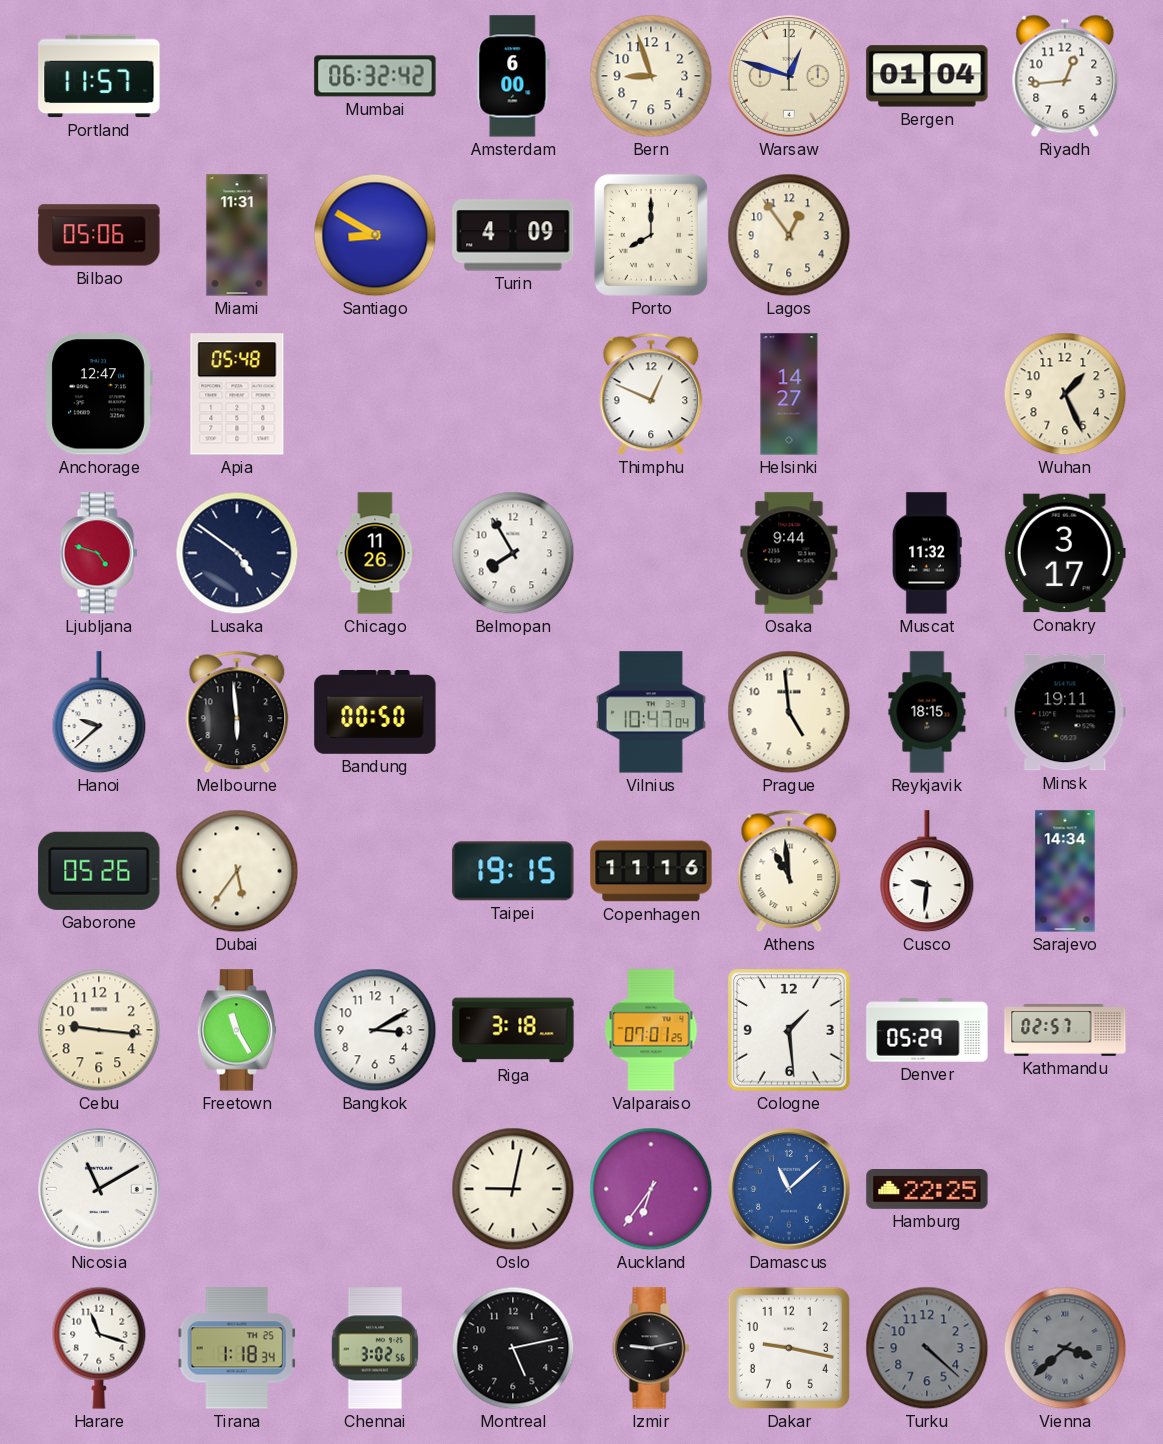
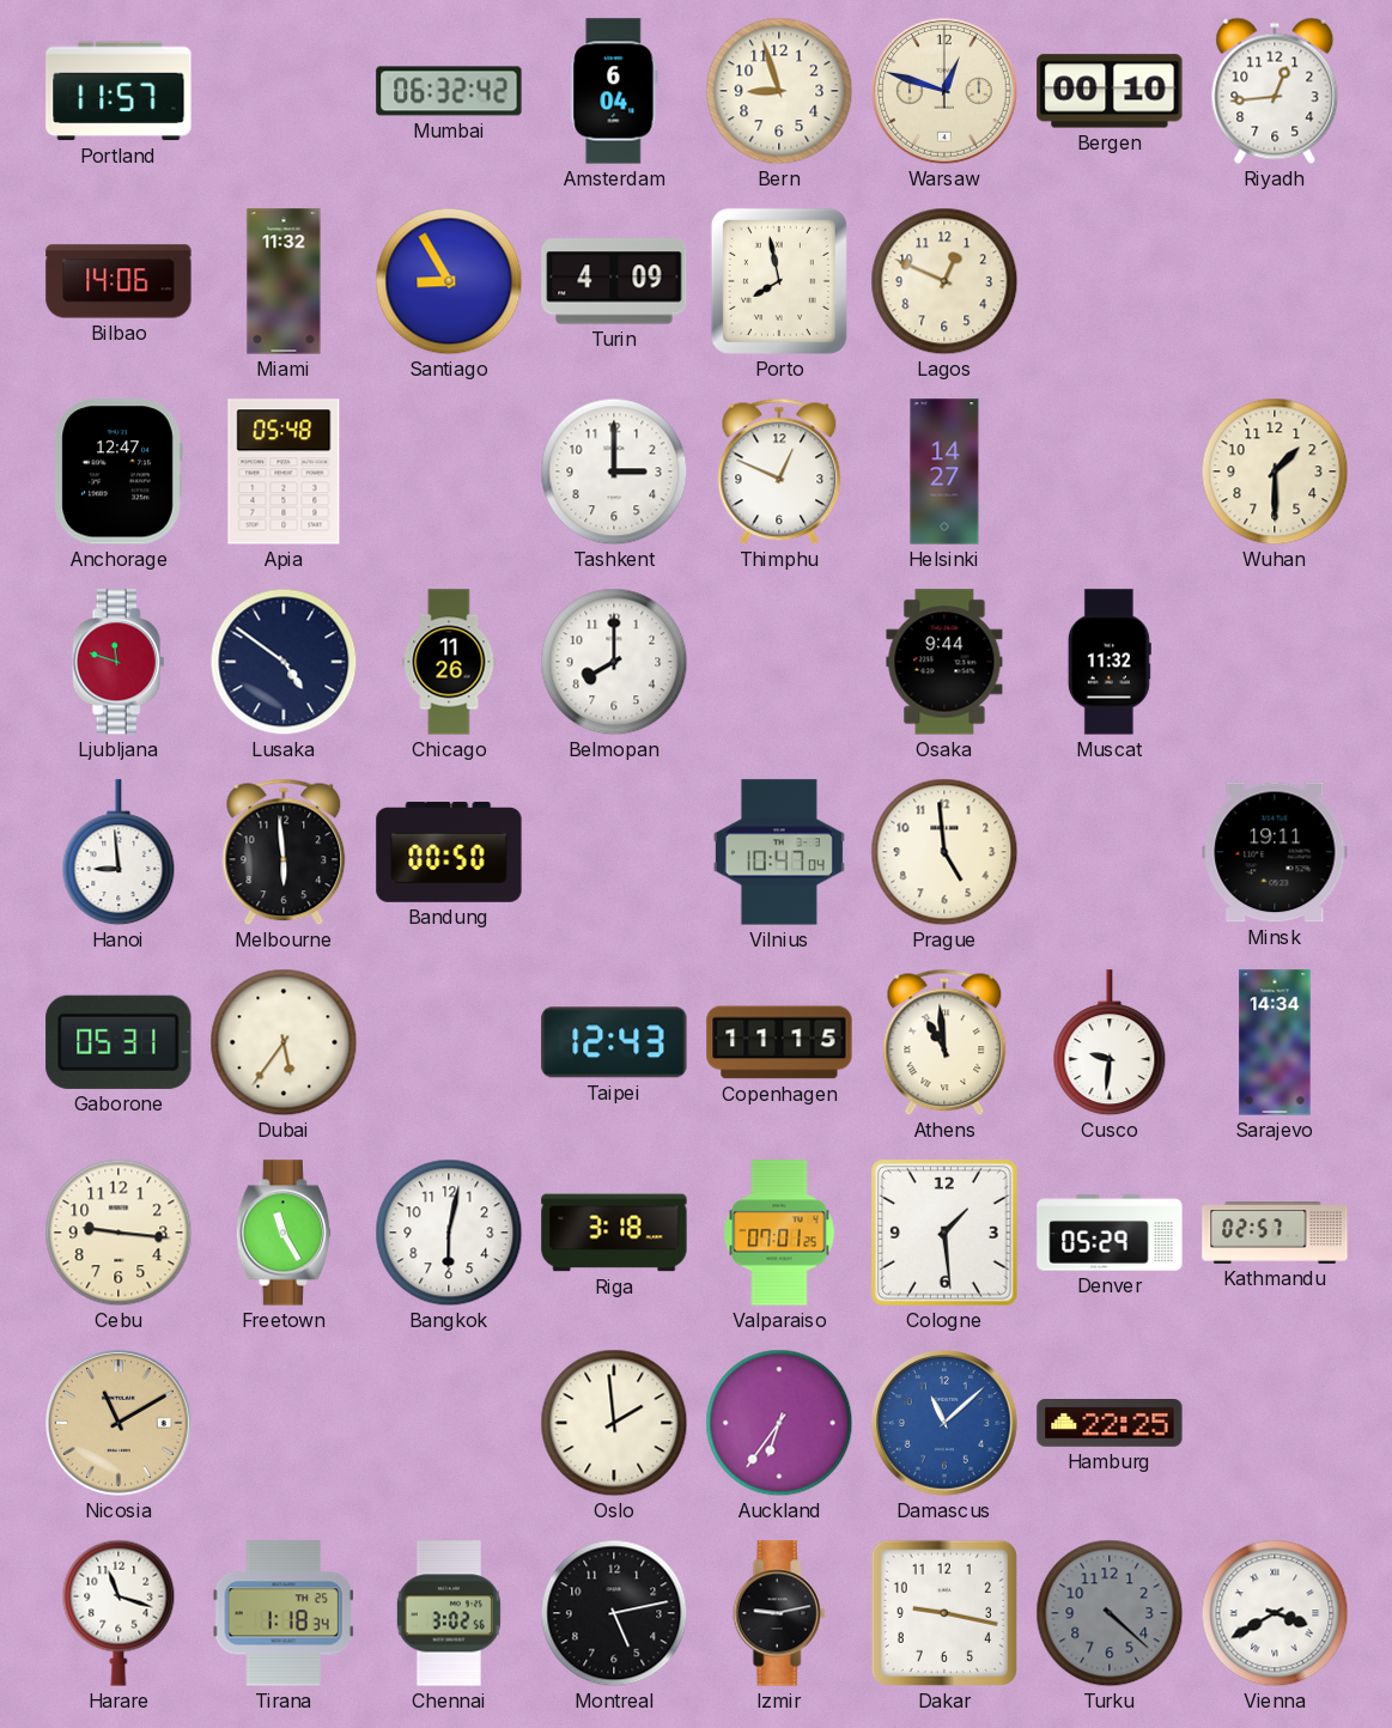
Amsterdam: 6:00 -> 6:04
Bergen: 01:04 -> 00:10
Bilbao: 05:06 -> 14:06
Miami: 11:31 -> 11:32
Santiago: 8:50 -> 8:55
Porto: 8:00 -> 7:58
Lagos: 12:54 -> 12:49
Tashkent: none -> 3:00
Wuhan: 1:26 -> 1:30
Ljubljana: 4:48 -> 11:48
Belmopan: 7:55 -> 8:00
Conakry: 3:17 -> none
Hanoi: 9:38 -> 8:59
Reykjavik: 18:15 -> none
Gaborone: 05:26 -> 05:31
Taipei: 19:15 -> 12:43
Copenhagen: 11:16 -> 11:15
Bangkok: 3:10 -> 6:02
Nicosia dial: white -> champagne
Oslo: 9:02 -> 1:59
Vienna: 3:38 -> 3:40
Vienna dial: grey -> white
